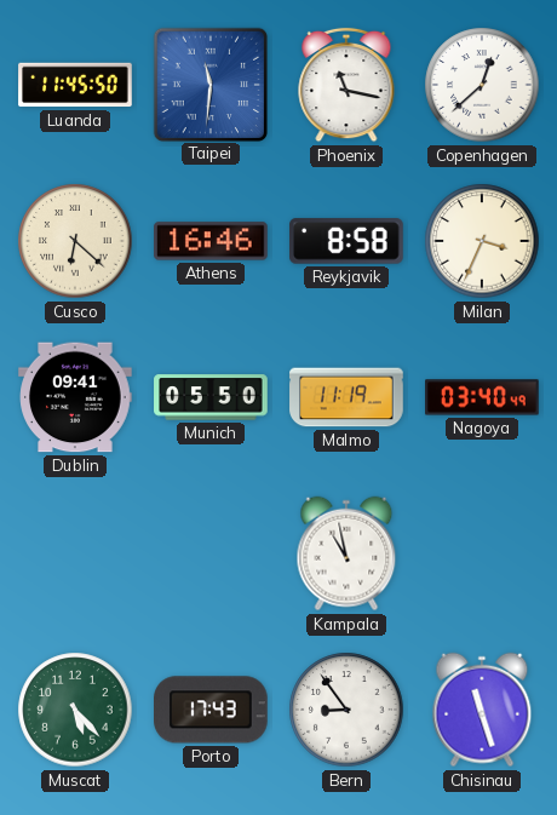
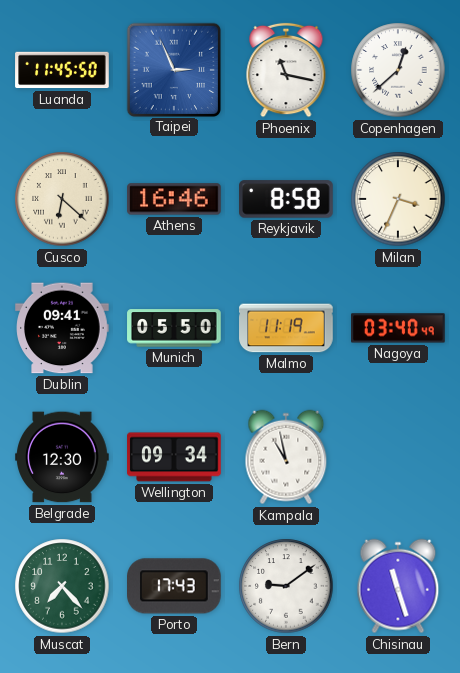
Taipei: 11:31 -> 2:56
Belgrade: none -> 12:30
Wellington: none -> 09:34
Muscat: 5:23 -> 7:23
Bern: 8:54 -> 9:09
